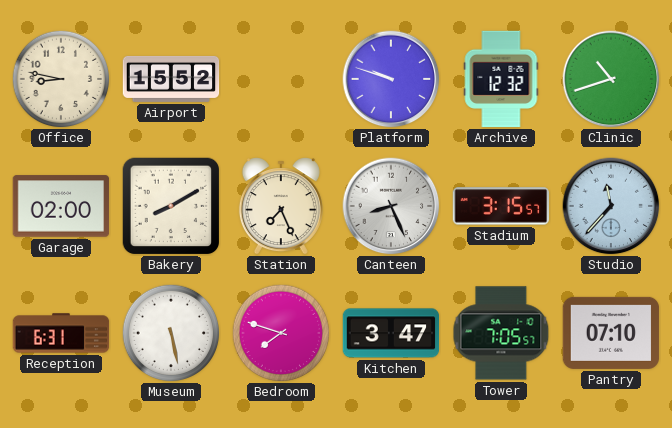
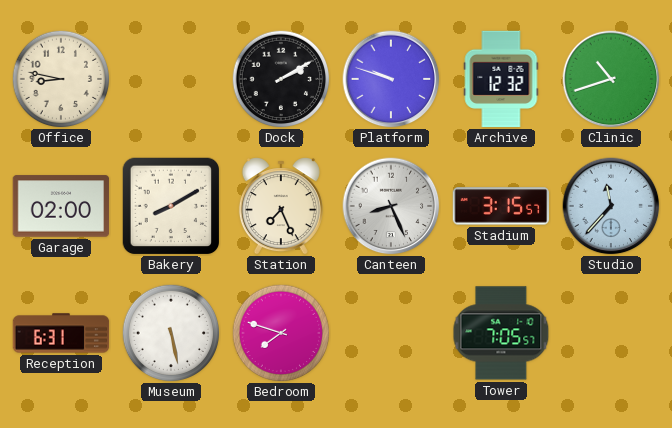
Airport: 15:52 -> none
Dock: none -> 2:10
Kitchen: 3:47 -> none
Pantry: 07:10 -> none
